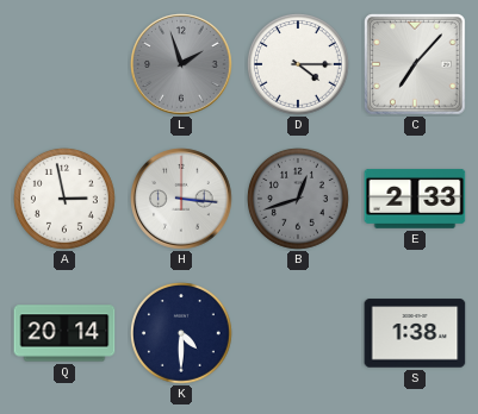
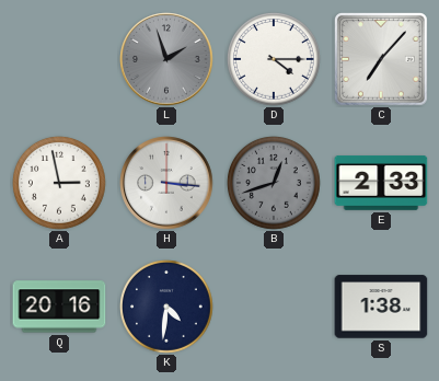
Q: 20:14 -> 20:16
K: 4:30 -> 4:31
